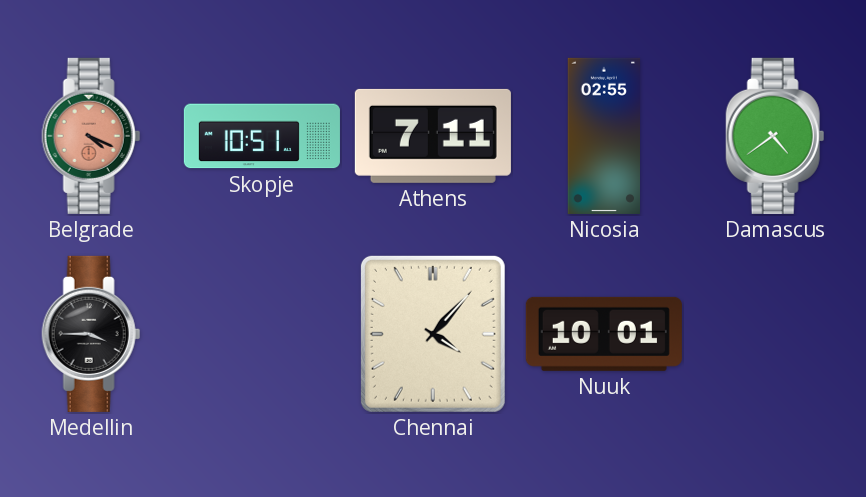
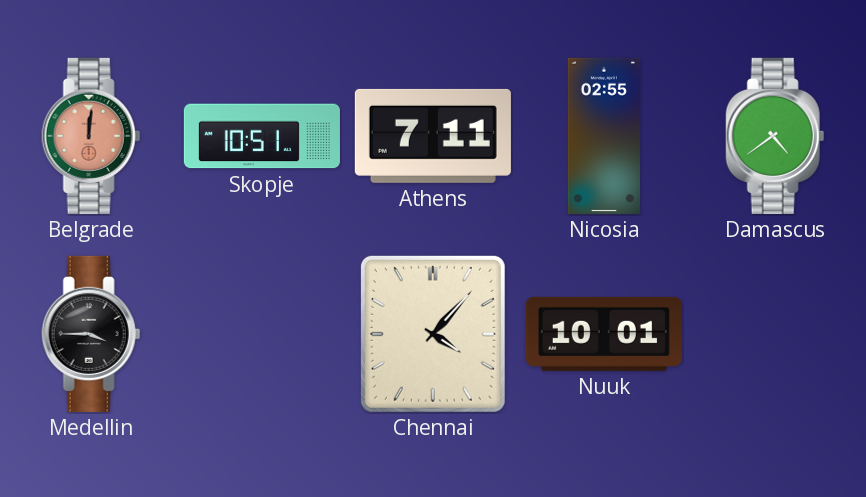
Belgrade: 4:19 -> 12:01
